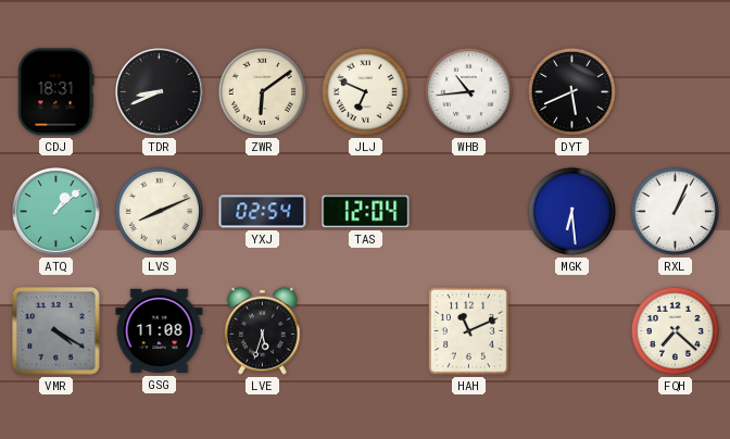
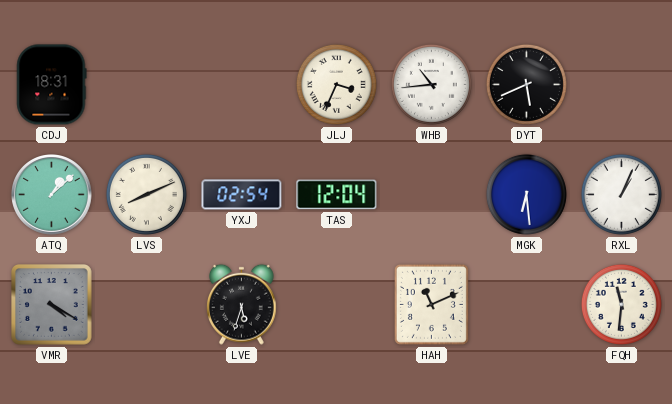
TDR: 8:41 -> none
ZWR: 6:09 -> none
JLJ: 6:49 -> 3:34
GSG: 11:08 -> none
FQH: 7:22 -> 11:31
